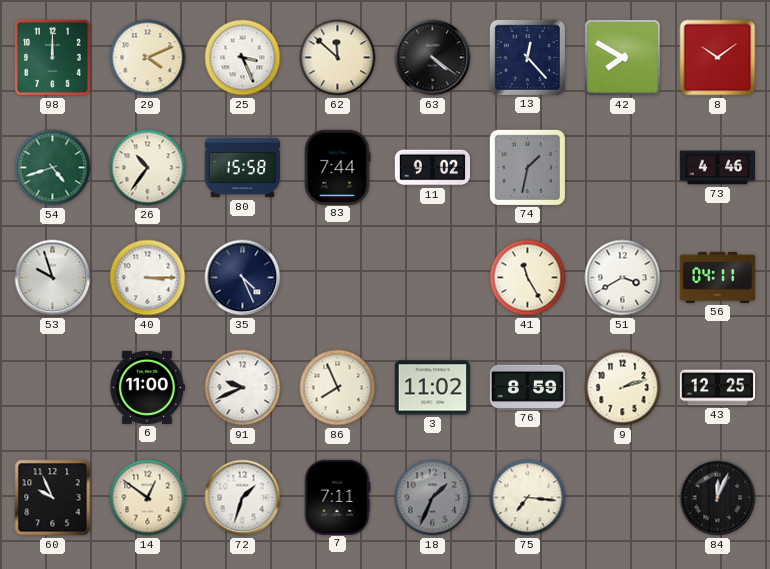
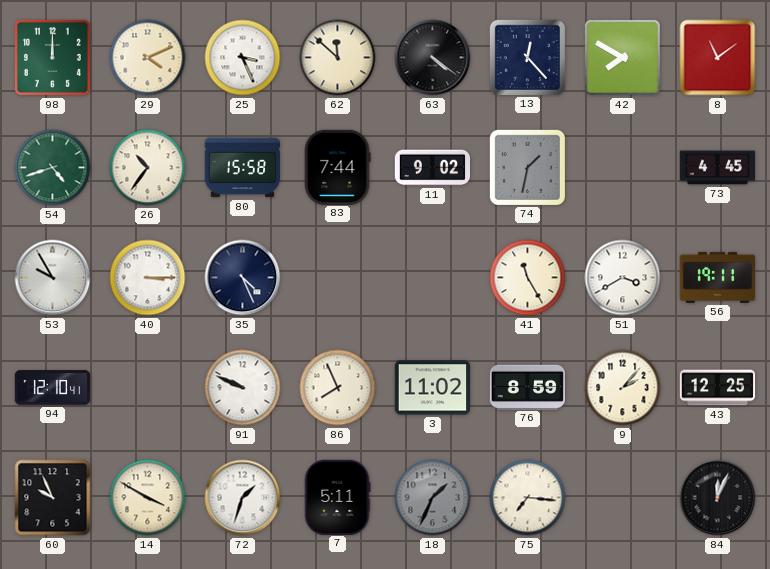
8: 10:09 -> 11:09
73: 4:46 -> 4:45
53: 9:57 -> 9:55
56: 04:11 -> 19:11
94: none -> 12:10
6: 11:00 -> none
91: 9:41 -> 9:49
9: 2:12 -> 2:07
14: 12:51 -> 3:50
7: 7:11 -> 5:11
